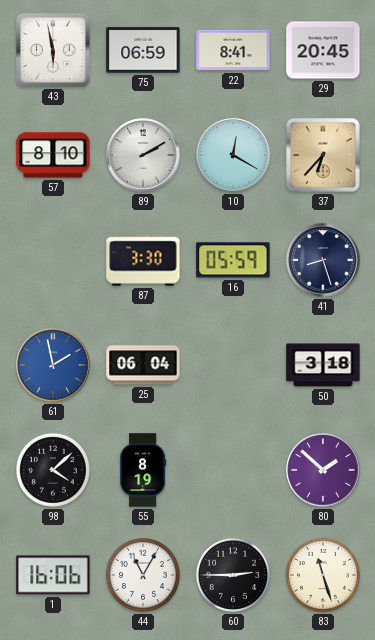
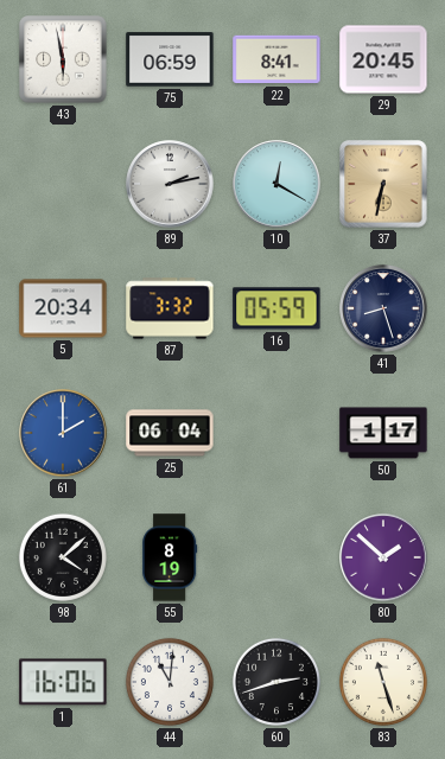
57: 8:10 -> none
89: 2:10 -> 2:13
37: 6:37 -> 6:32
5: none -> 20:34
87: 3:30 -> 3:32
61: 1:58 -> 2:00
50: 3:18 -> 1:17
44: 11:05 -> 11:01
60: 2:45 -> 2:42
